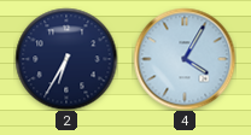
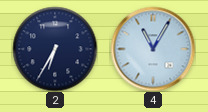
4: 4:05 -> 11:05
